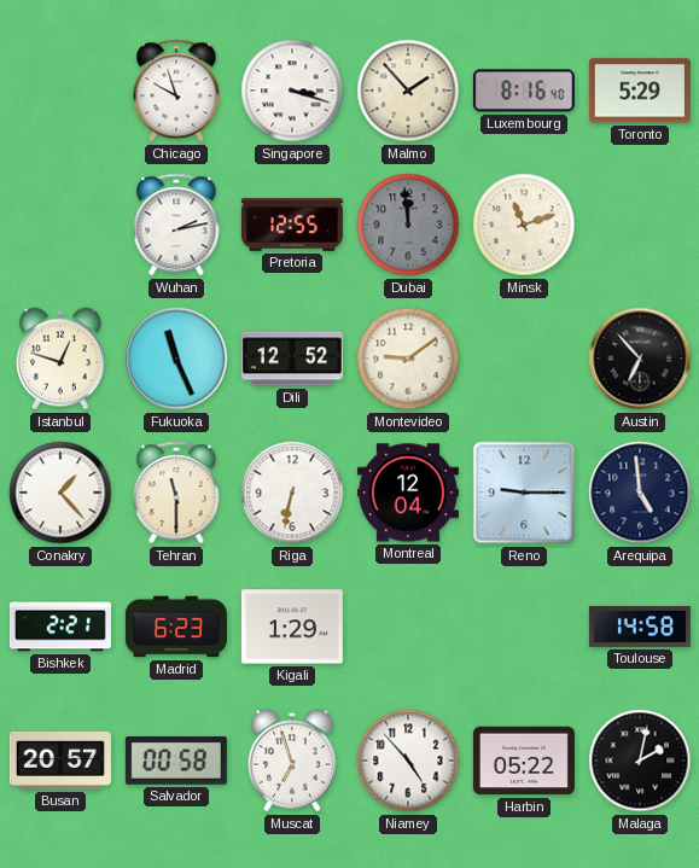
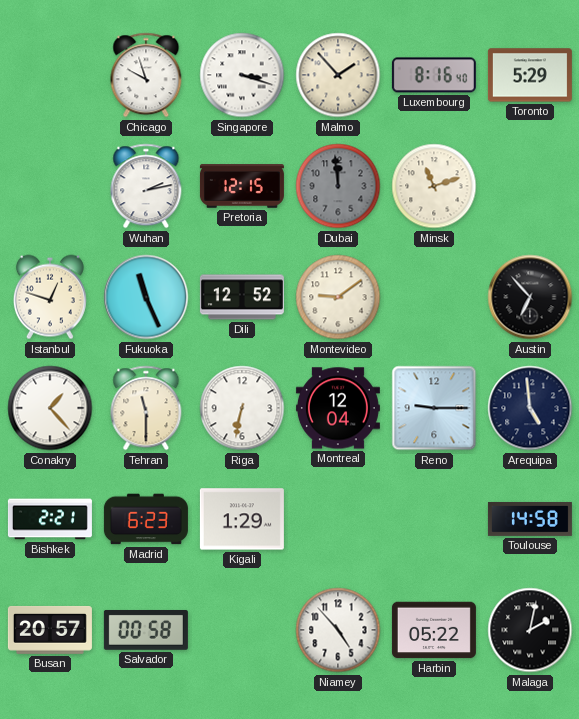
Pretoria: 12:55 -> 12:15
Muscat: 6:57 -> none
